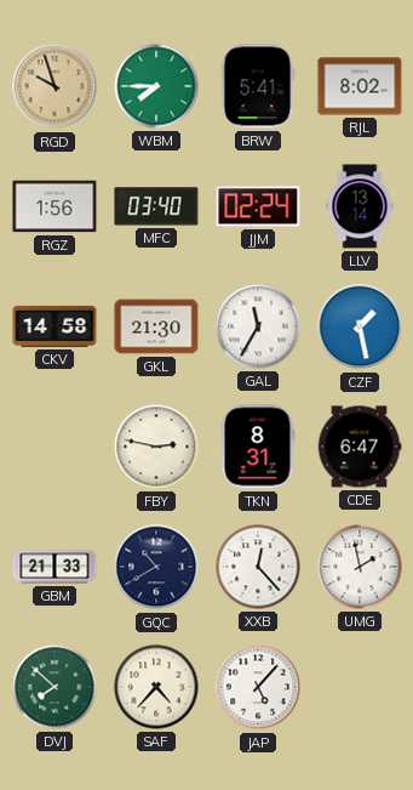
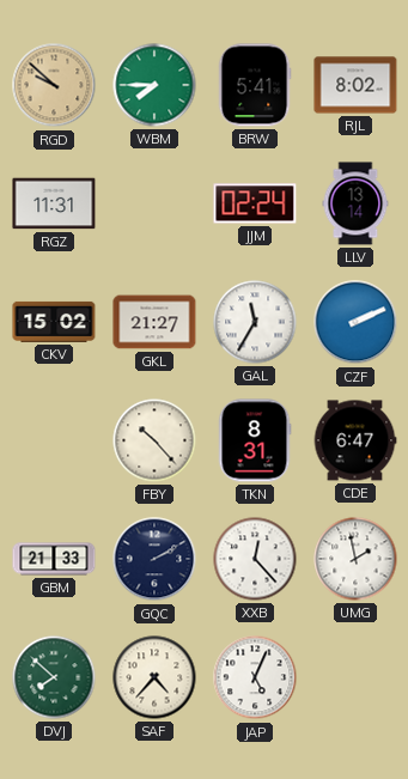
RGD: 9:57 -> 9:52
RGZ: 1:56 -> 11:31
MFC: 03:40 -> none
CKV: 14:58 -> 15:02
GKL: 21:30 -> 21:27
CZF: 1:28 -> 2:11
FBY: 2:47 -> 10:23
GQC: 10:40 -> 2:10
JAP: 5:07 -> 5:04
